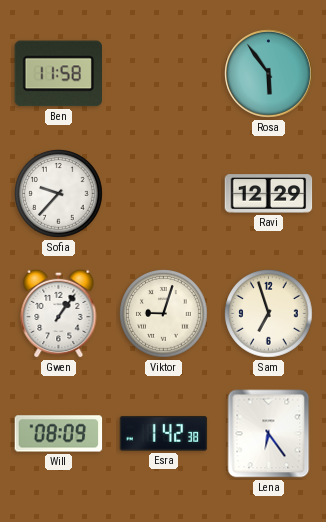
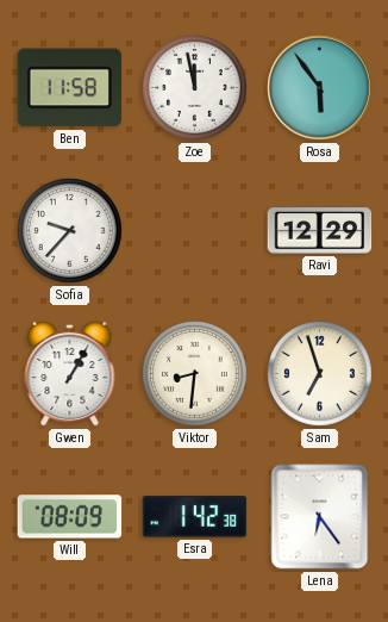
Zoe: none -> 11:58
Gwen: 1:06 -> 1:05
Viktor: 9:03 -> 8:31
